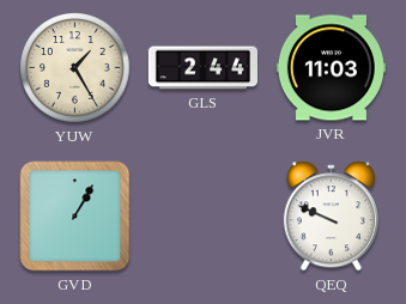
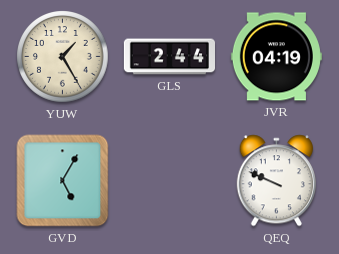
JVR: 11:03 -> 04:19
GVD: 1:05 -> 5:05
